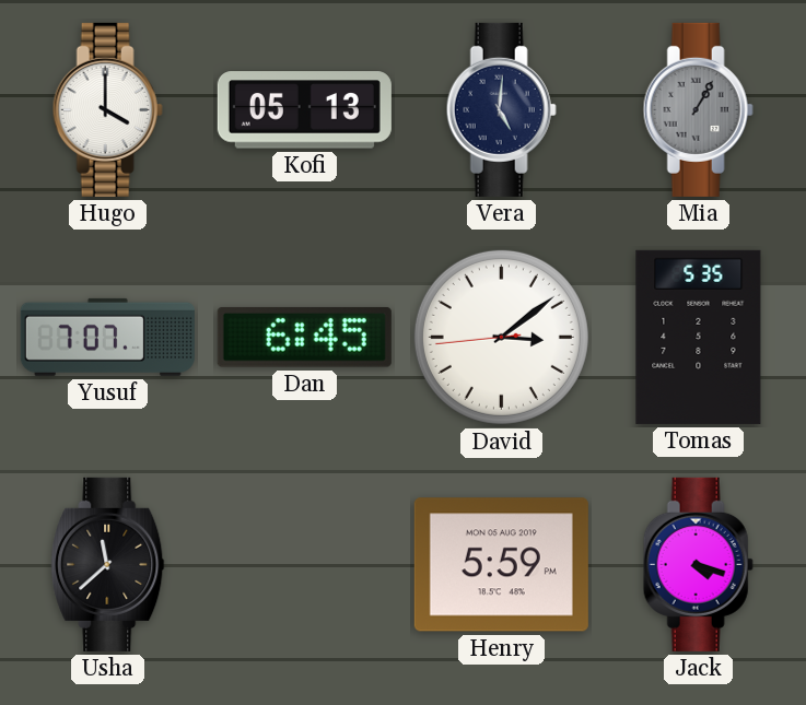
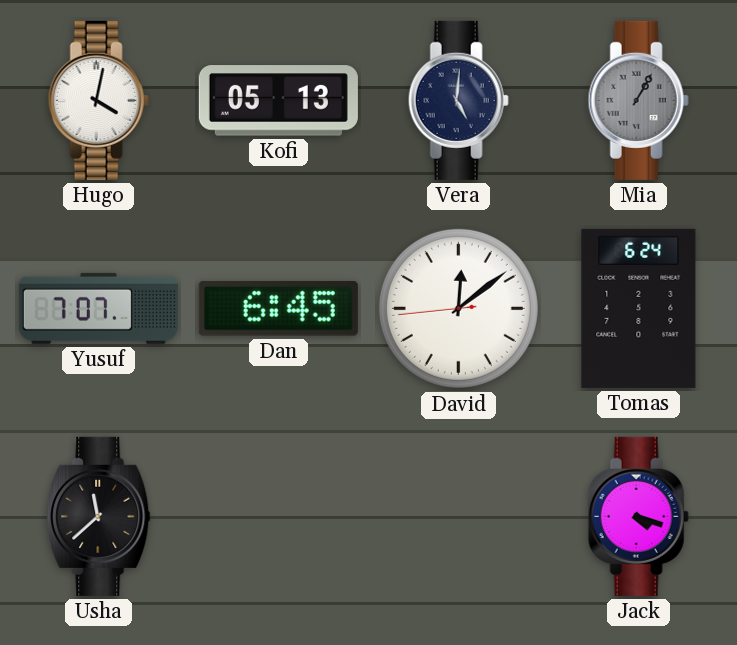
Hugo: 4:00 -> 4:02
David: 3:08 -> 12:08
Tomas: 5:35 -> 6:24
Henry: 5:59 -> none
